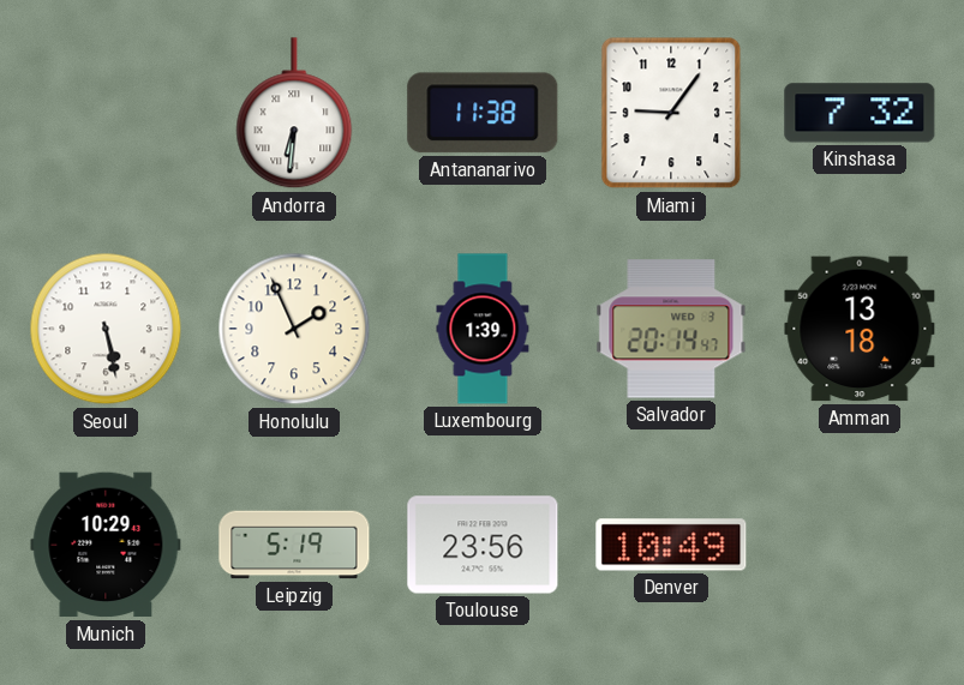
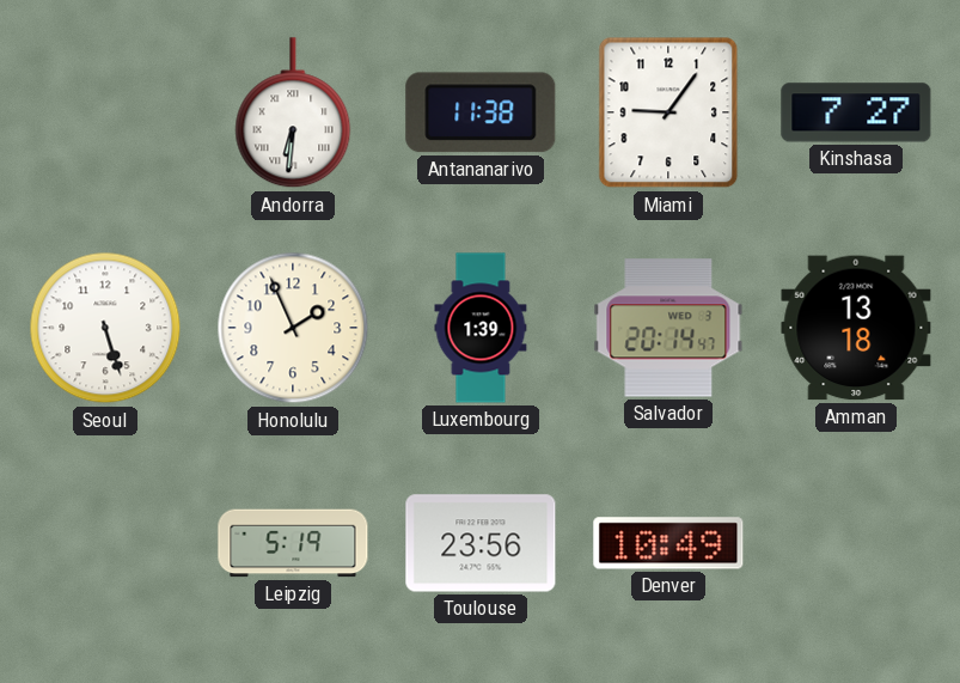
Kinshasa: 7:32 -> 7:27
Seoul: 5:28 -> 5:27
Munich: 10:29 -> none
